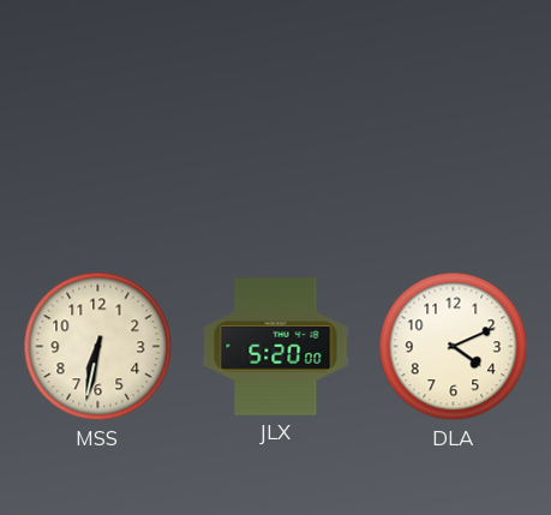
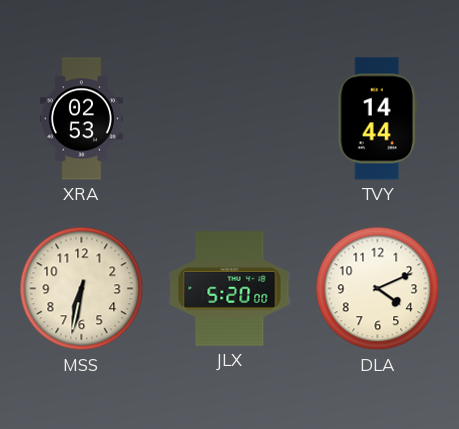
XRA: none -> 02:53
TVY: none -> 14:44
